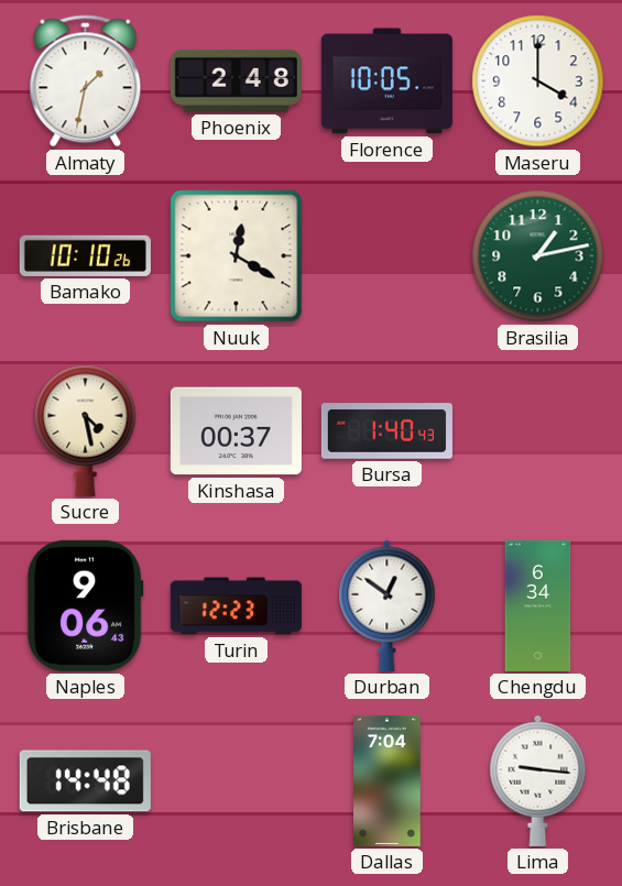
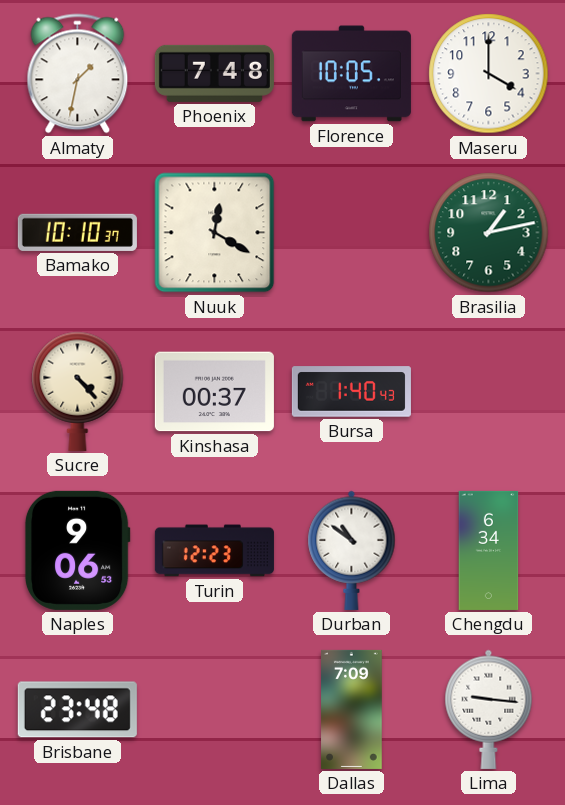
Phoenix: 2:48 -> 7:48
Bamako: 10:10:26 -> 10:10:37
Sucre: 4:28 -> 4:23
Naples: 9:06:43 -> 9:06:53
Durban: 12:51 -> 10:51
Brisbane: 14:48 -> 23:48
Dallas: 7:04 -> 7:09
